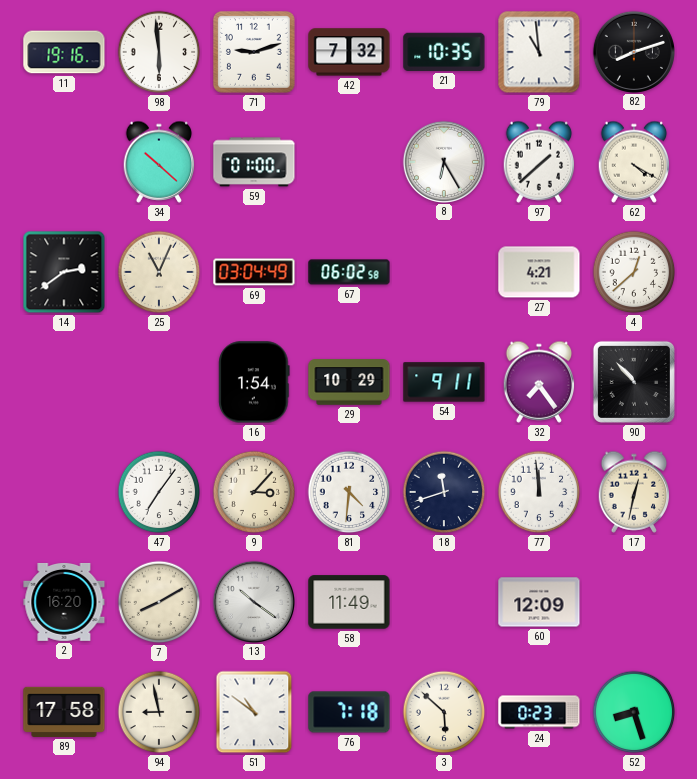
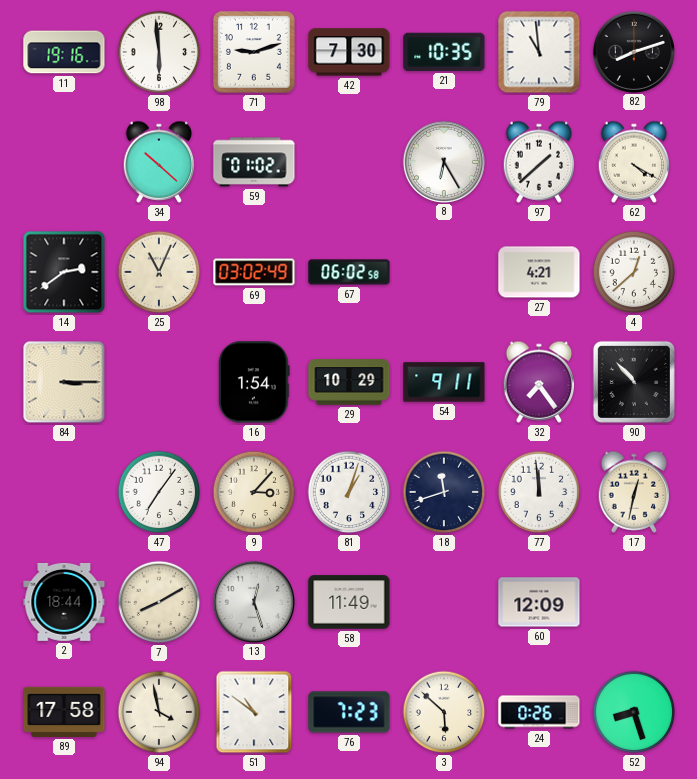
42: 7:32 -> 7:30
59: 01:00 -> 01:02
69: 03:04 -> 03:02
84: none -> 3:15
81: 4:31 -> 1:03
2: 16:20 -> 18:44
13: 10:21 -> 12:27
94: 8:58 -> 3:58
76: 7:18 -> 7:23
24: 0:23 -> 0:26
